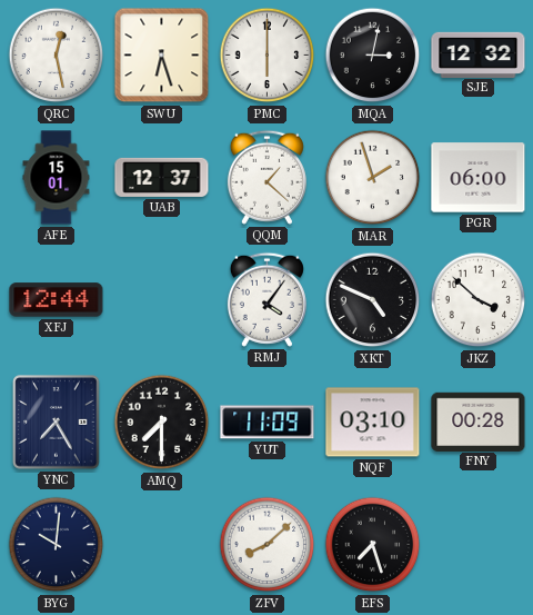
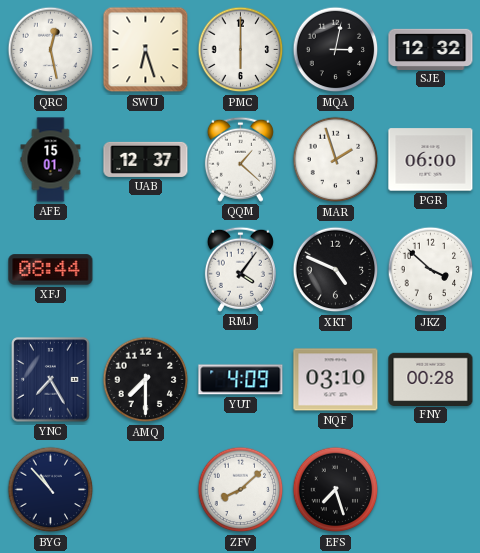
XFJ: 12:44 -> 08:44
YUT: 11:09 -> 4:09
BYG: 10:01 -> 10:53
